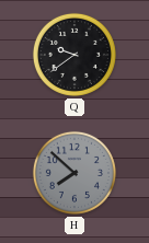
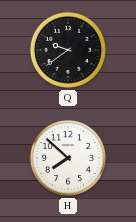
H dial: grey -> white
